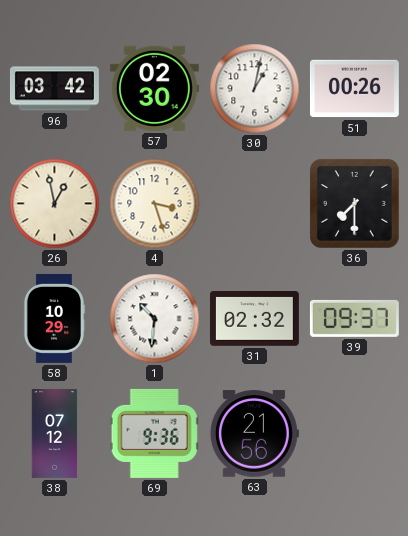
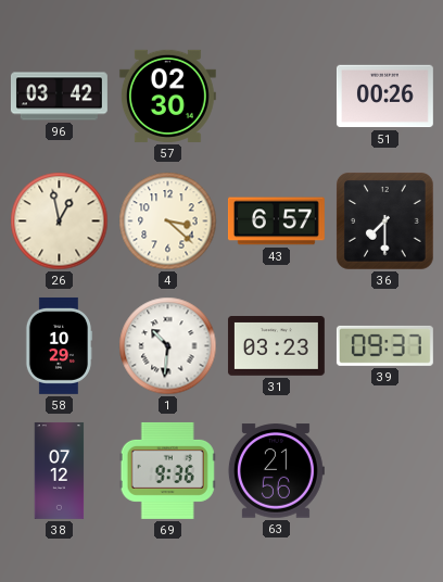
30: 1:02 -> none
4: 3:27 -> 3:22
43: none -> 6:57
31: 02:32 -> 03:23
